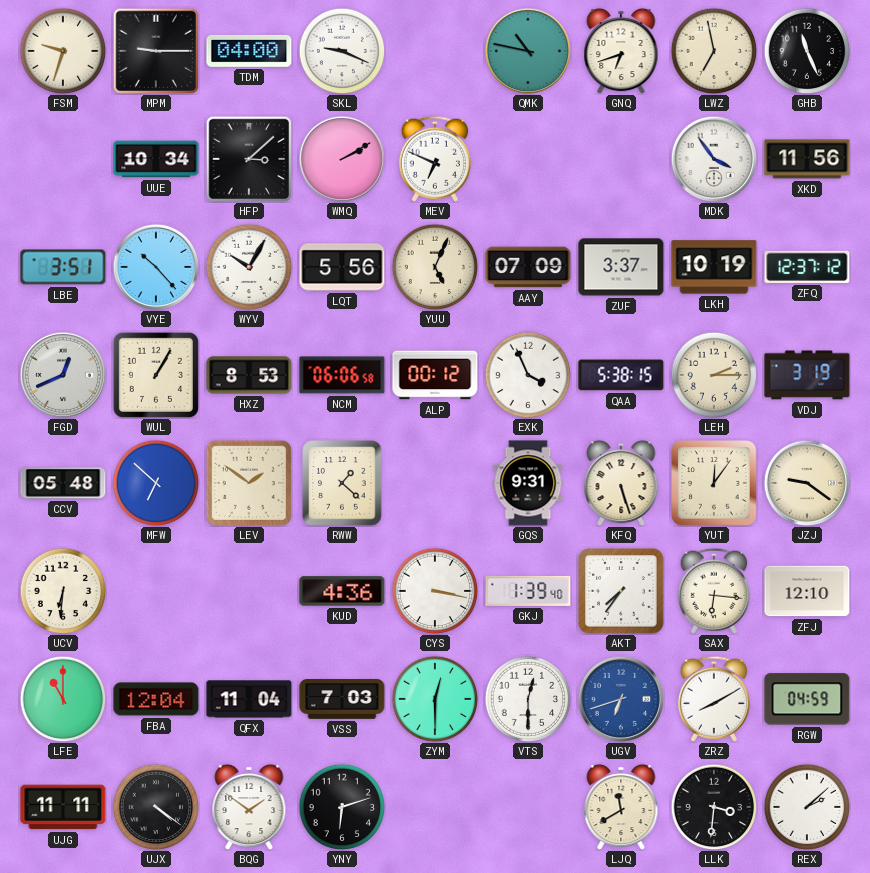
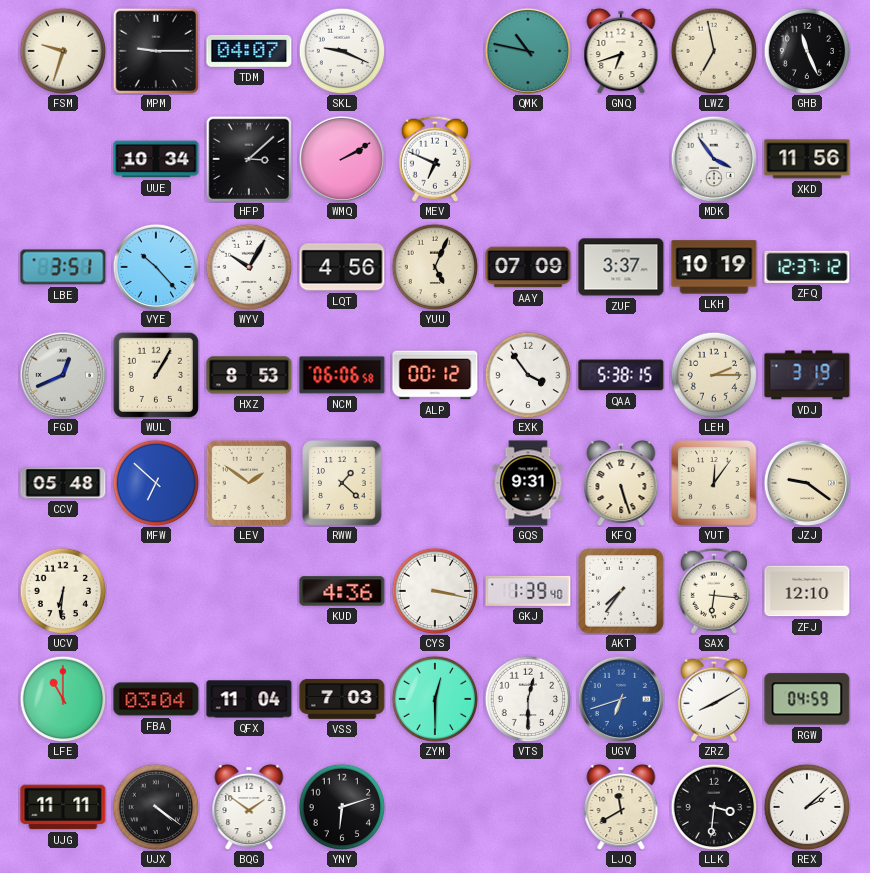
TDM: 04:00 -> 04:07
LQT: 5:56 -> 4:56
EXK: 3:56 -> 3:54
FBA: 12:04 -> 03:04
